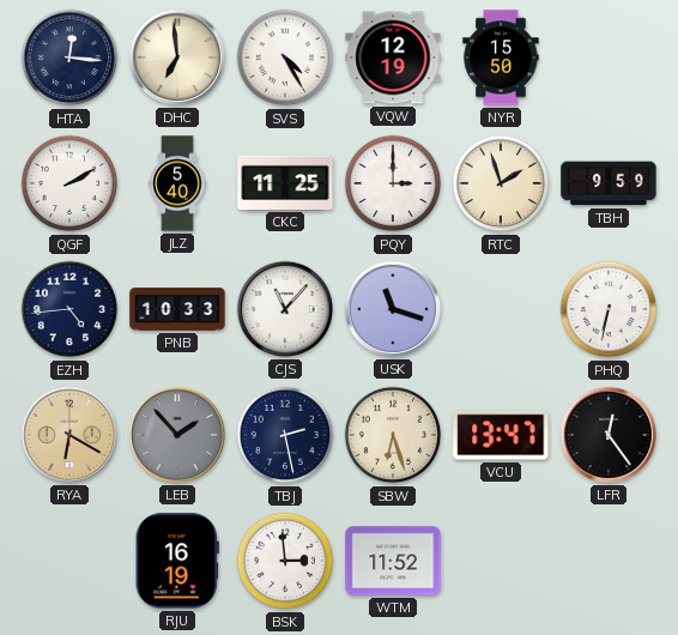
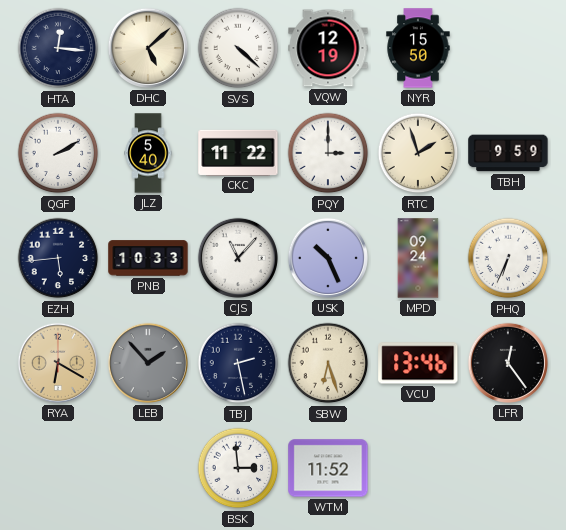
DHC: 6:59 -> 5:08
SVS: 4:25 -> 4:22
CKC: 11:25 -> 11:22
EZH: 4:44 -> 5:44
USK: 11:18 -> 10:26
MPD: none -> 09:24
PHQ: 6:32 -> 6:34
VCU: 13:47 -> 13:46
RJU: 16:19 -> none
